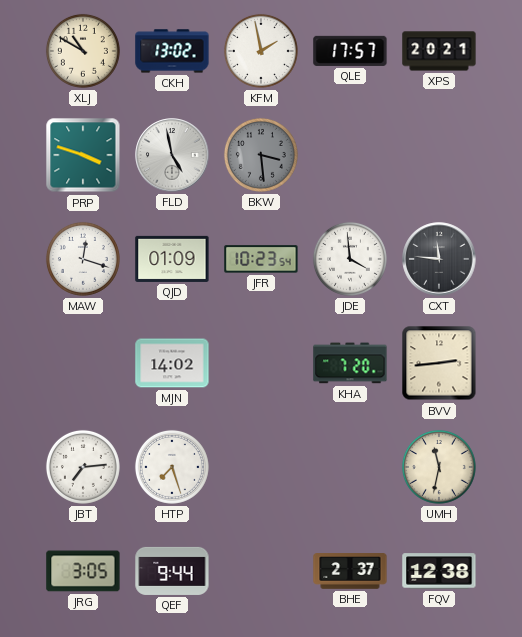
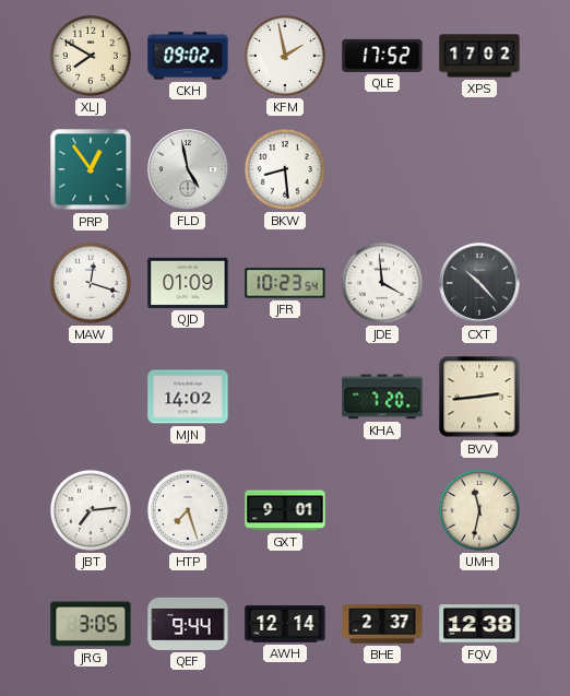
XLJ: 10:50 -> 7:50
CKH: 13:02 -> 09:02
QLE: 17:57 -> 17:52
XPS: 20:21 -> 17:02
PRP: 3:48 -> 12:54
BKW: 3:29 -> 8:29
BKW dial: grey -> white
CXT: 11:46 -> 10:23
GXT: none -> 9:01
AWH: none -> 12:14
